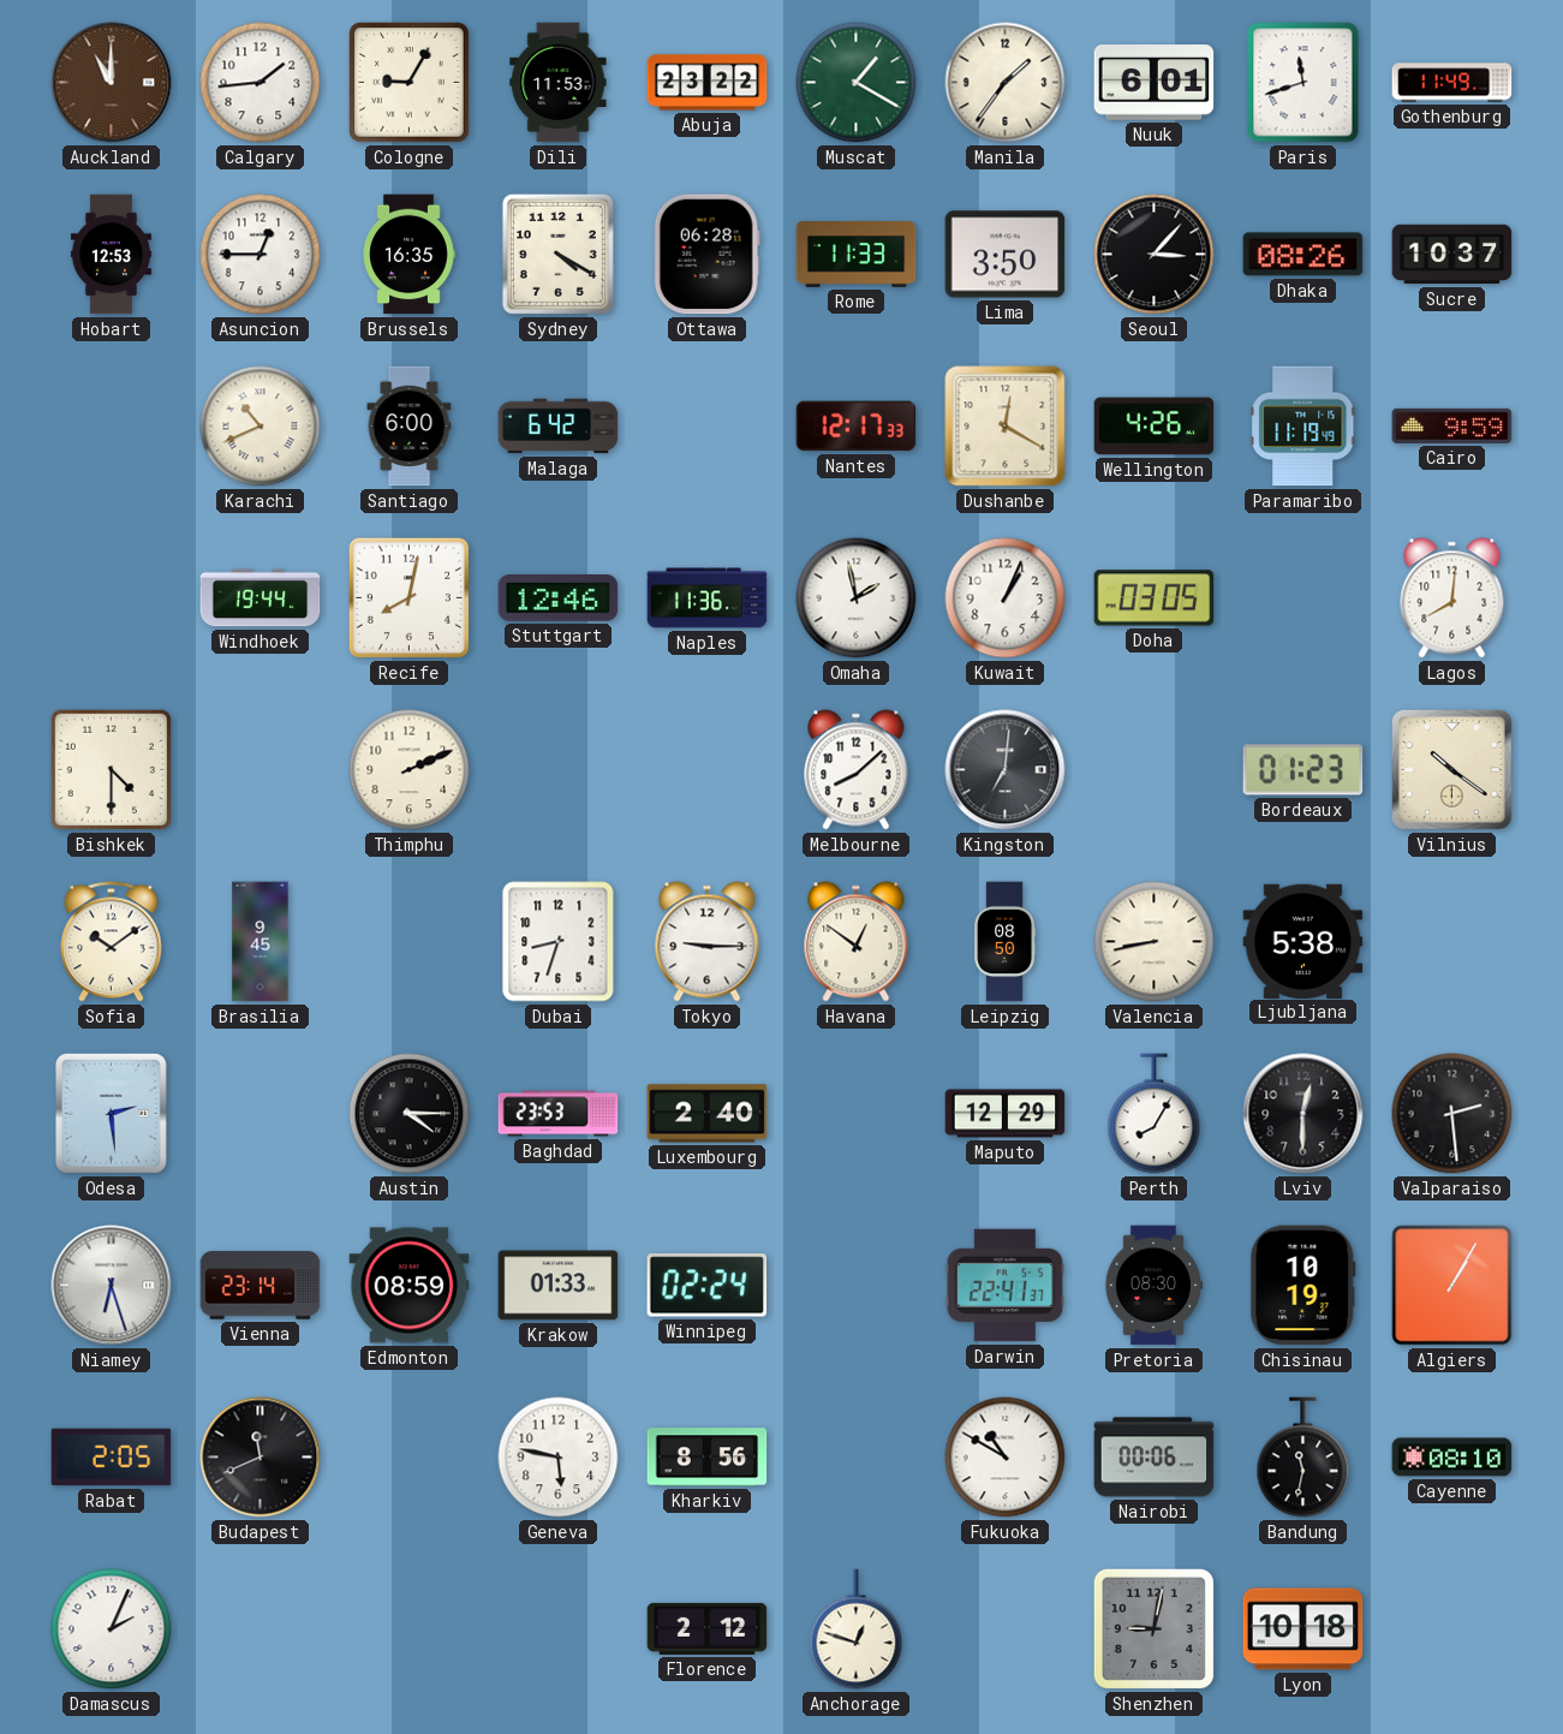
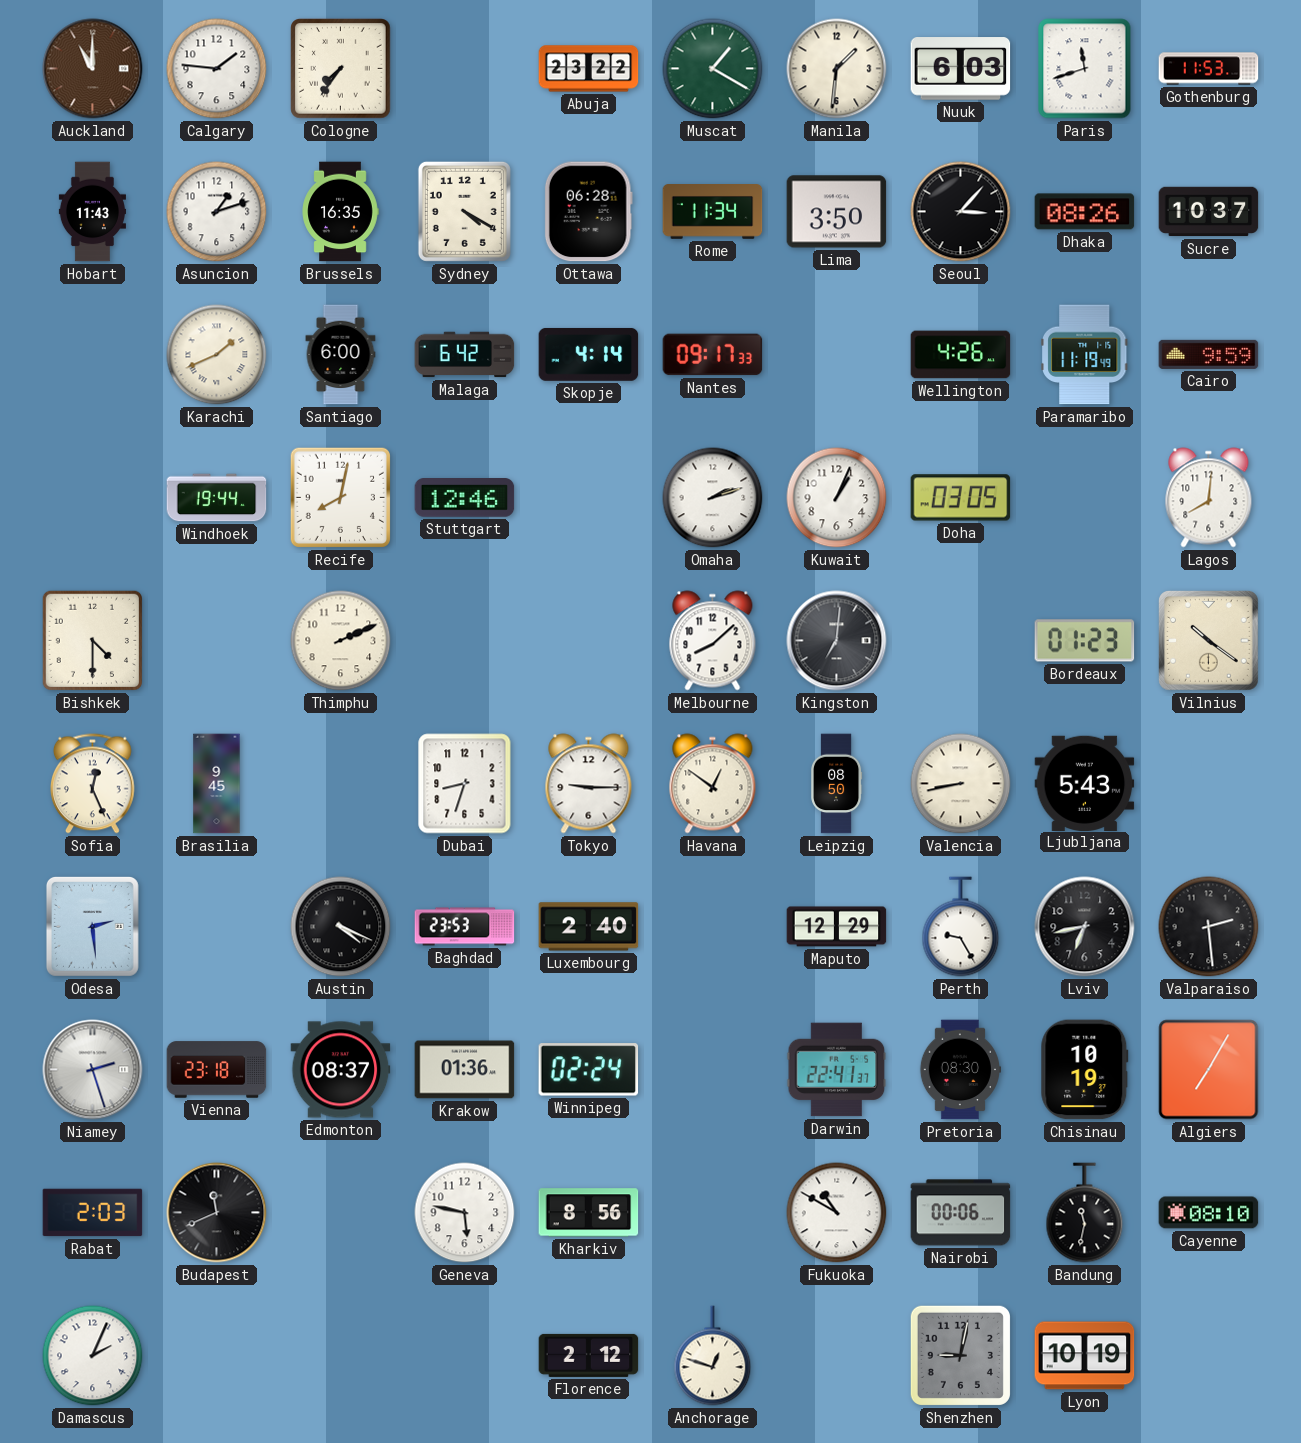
Calgary: 1:44 -> 1:46
Cologne: 9:05 -> 7:36
Dili: 11:53 -> none
Manila: 1:36 -> 1:31
Nuuk: 6:01 -> 6:03
Gothenburg: 11:49 -> 11:53
Hobart: 12:53 -> 11:43
Asuncion: 12:45 -> 1:12
Rome: 11:33 -> 11:34
Karachi: 10:41 -> 1:41
Skopje: none -> 4:14
Nantes: 12:17 -> 09:17
Dushanbe: 12:20 -> none
Naples: 11:36 -> none
Omaha: 1:58 -> 2:12
Sofia: 10:09 -> 12:26
Ljubljana: 5:38 -> 5:43
Austin: 4:15 -> 4:19
Perth: 8:05 -> 9:25
Lviv: 12:30 -> 6:43
Niamey: 6:27 -> 2:27
Vienna: 23:14 -> 23:18
Edmonton: 08:59 -> 08:37
Krakow: 01:33 -> 01:36
Algiers: 1:05 -> 7:05
Rabat: 2:05 -> 2:03
Lyon: 10:18 -> 10:19
